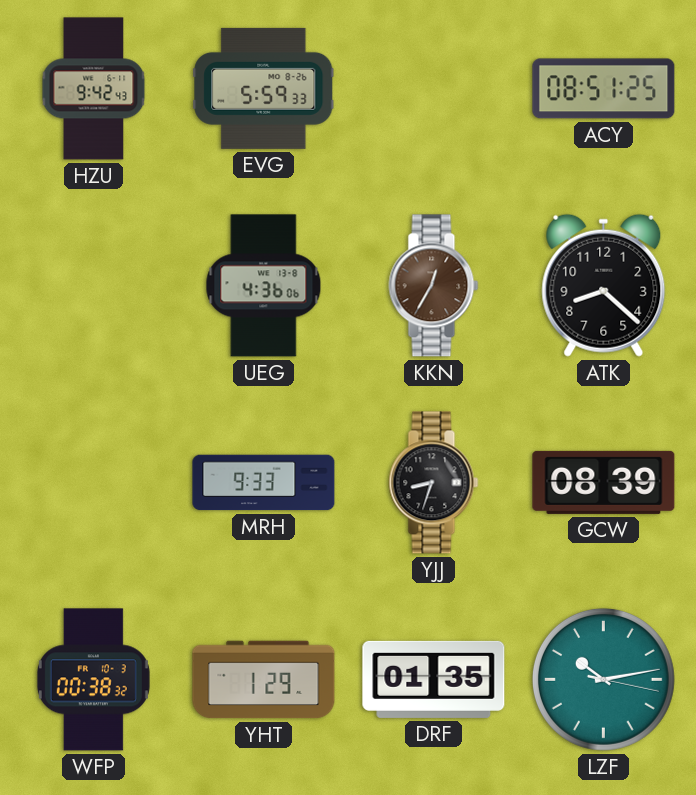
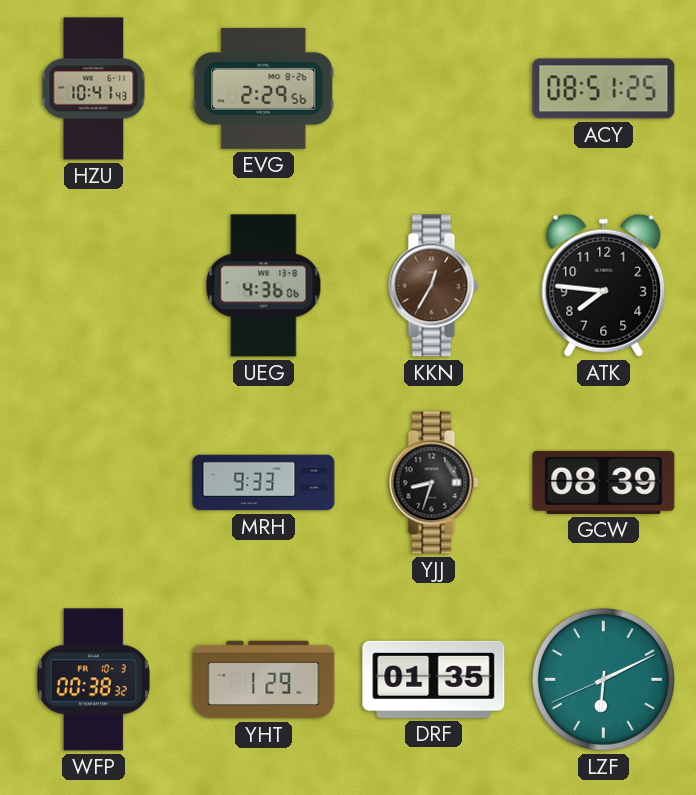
HZU: 9:42 -> 10:41
EVG: 5:59 -> 2:29
ATK: 8:22 -> 7:46
LZF: 10:13 -> 6:10
